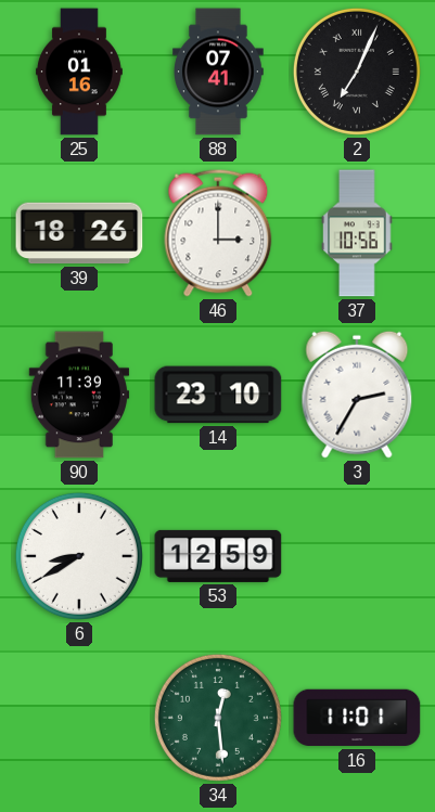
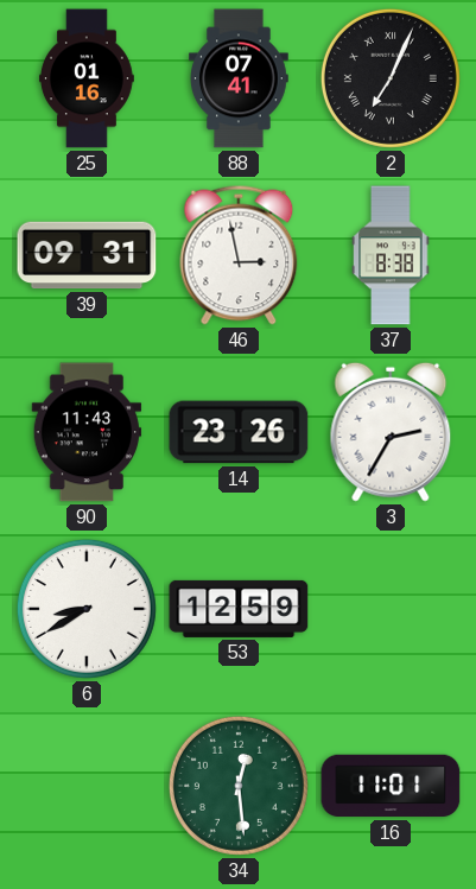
39: 18:26 -> 09:31
46: 3:00 -> 2:58
37: 10:56 -> 8:38
90: 11:39 -> 11:43
14: 23:10 -> 23:26
